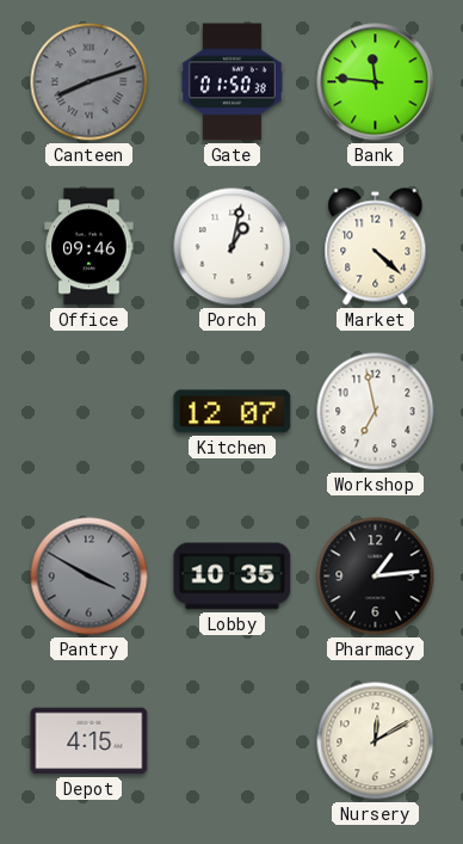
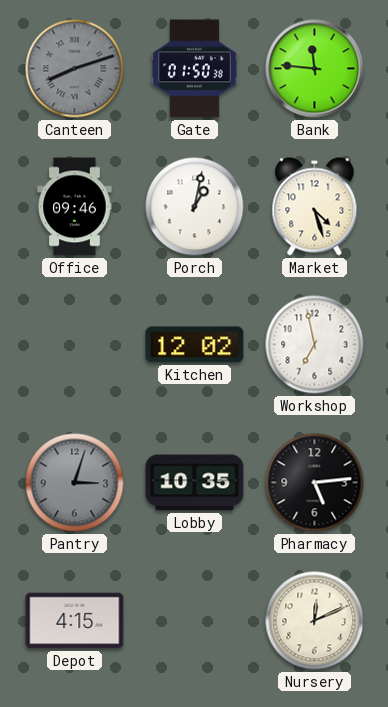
Market: 4:22 -> 4:27
Kitchen: 12:07 -> 12:02
Pantry: 3:50 -> 3:03
Pharmacy: 1:14 -> 5:14
Nursery: 12:10 -> 12:11
